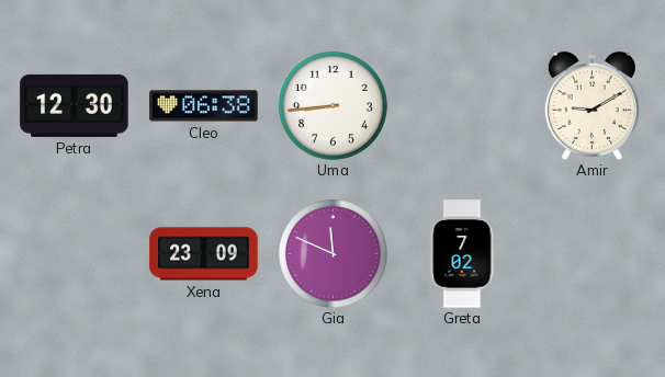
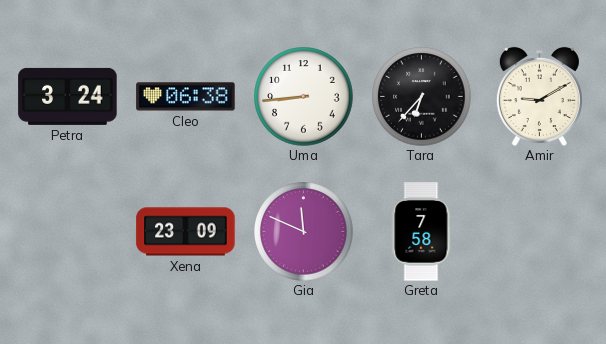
Petra: 12:30 -> 3:24
Tara: none -> 6:37
Greta: 7:02 -> 7:58
